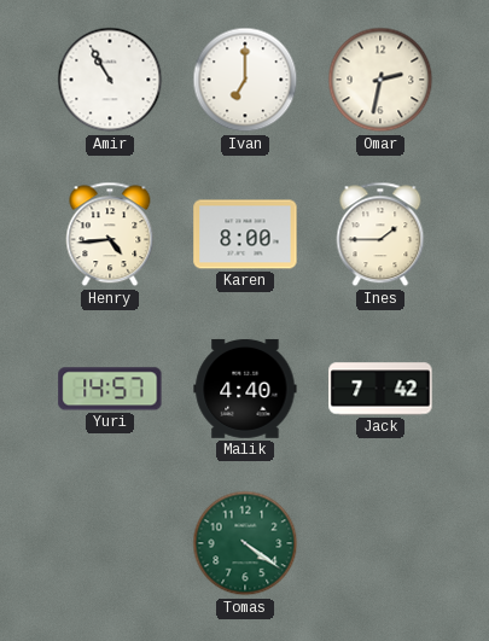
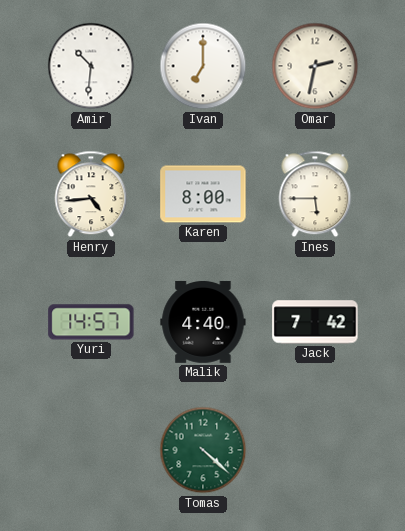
Amir: 10:55 -> 10:31
Ines: 1:45 -> 5:45
Tomas: 4:21 -> 4:22
